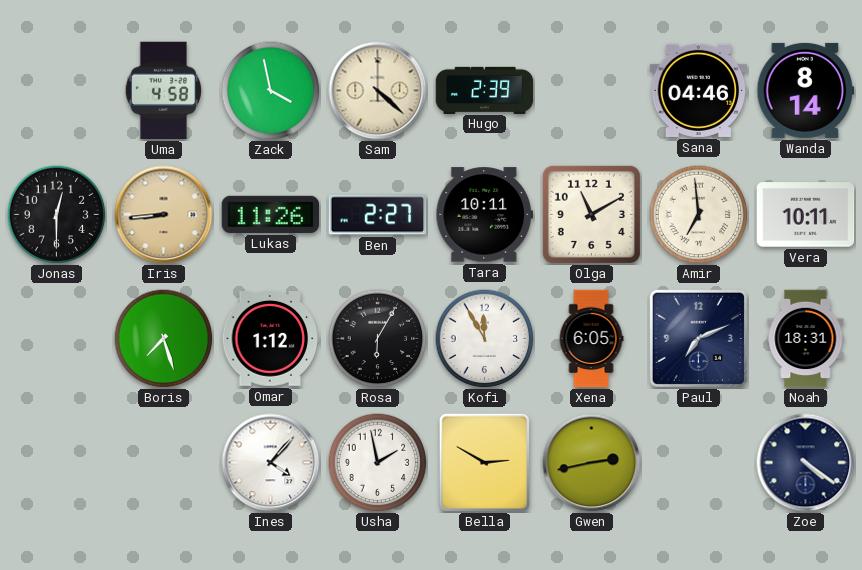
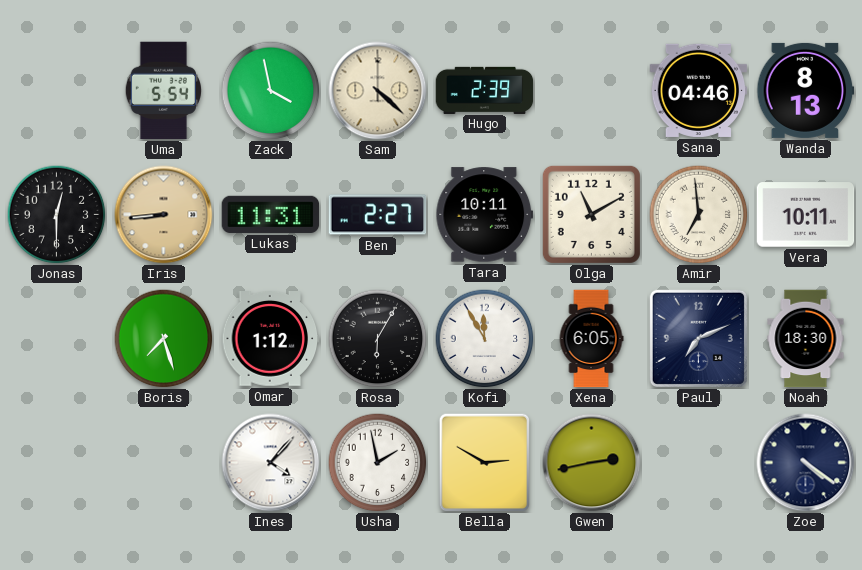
Uma: 4:58 -> 5:54
Wanda: 8:14 -> 8:13
Lukas: 11:26 -> 11:31
Noah: 18:31 -> 18:30
